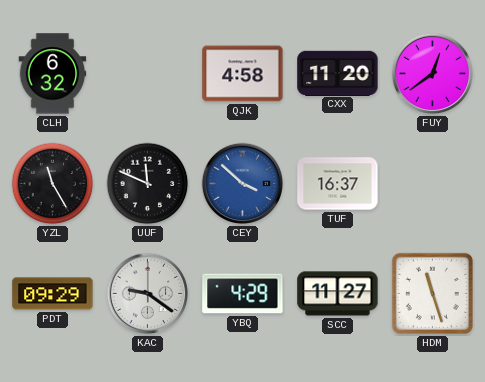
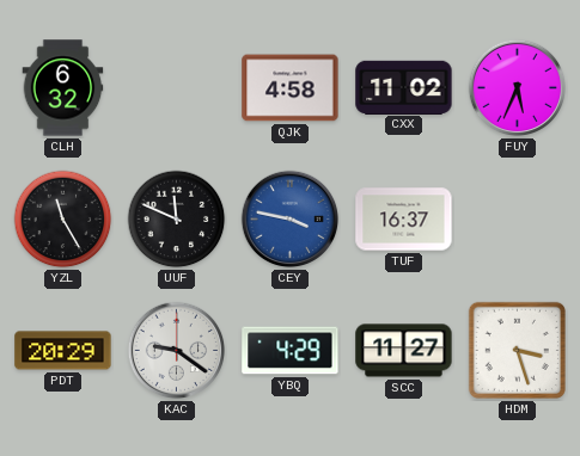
CXX: 11:20 -> 11:02
FUY: 12:39 -> 5:34
CEY: 3:52 -> 3:47
PDT: 09:29 -> 20:29
HDM: 11:27 -> 3:27
